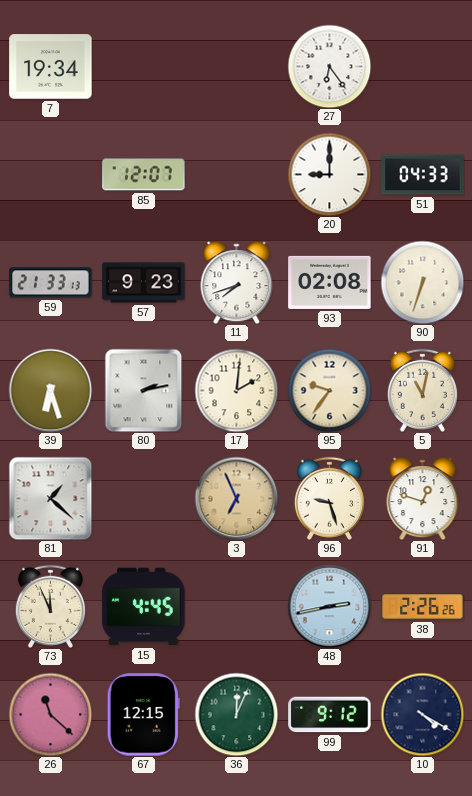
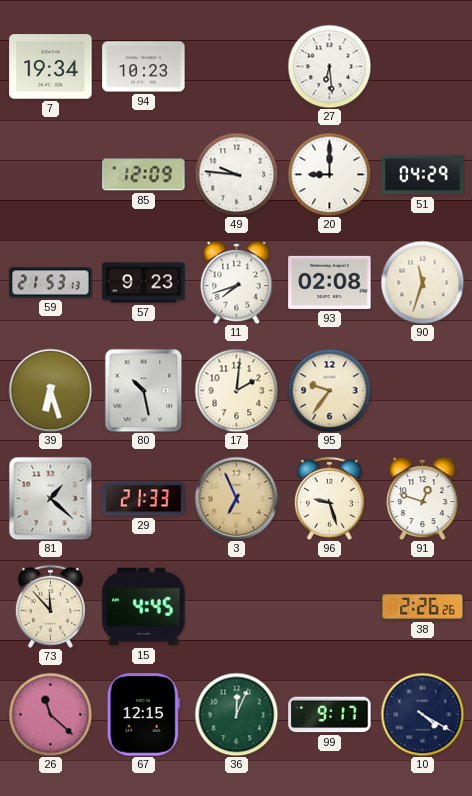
94: none -> 10:23
27: 6:24 -> 6:29
85: 12:07 -> 12:09
49: none -> 9:46
51: 04:33 -> 04:29
59: 21:33 -> 21:53
90: 6:33 -> 11:33
80: 2:13 -> 10:28
5: 11:02 -> none
29: none -> 21:33
73: 11:56 -> 11:53
48: 2:43 -> none
99: 9:12 -> 9:17
